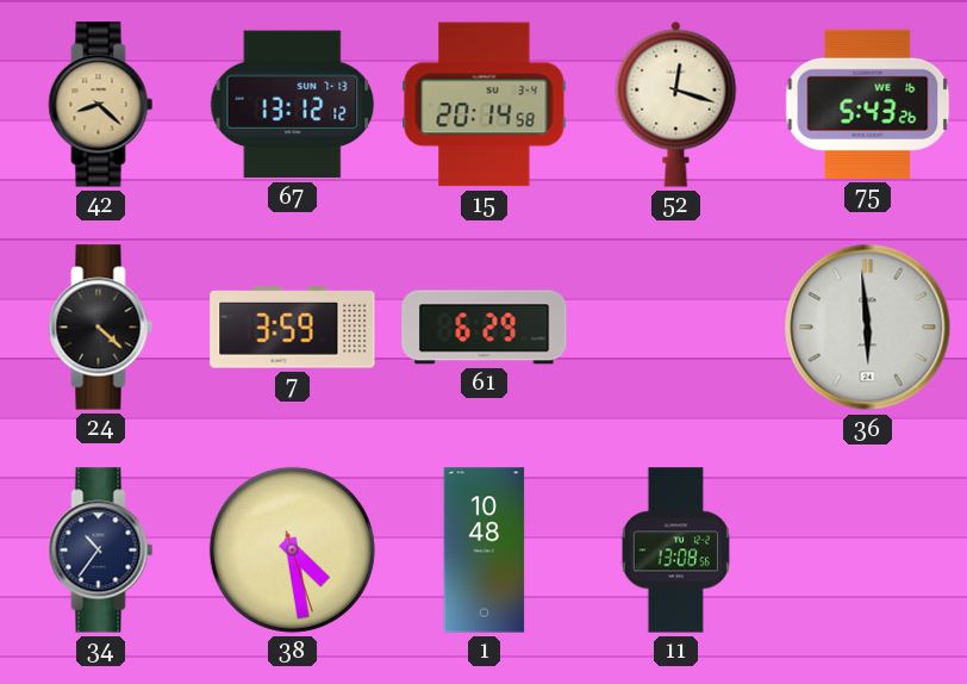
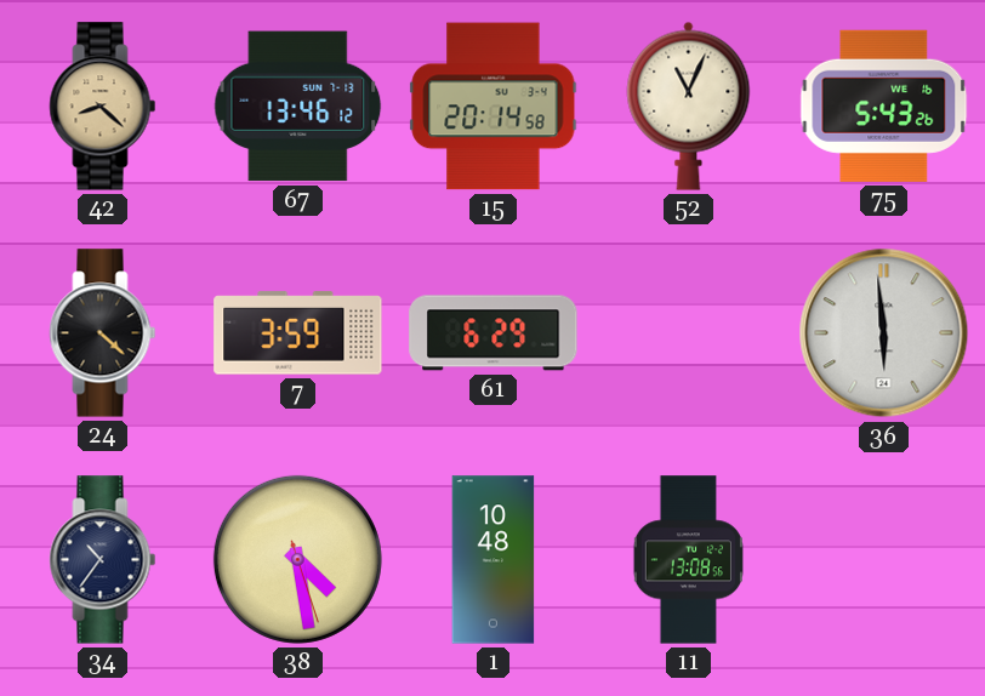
67: 13:12 -> 13:46
52: 12:18 -> 11:04
